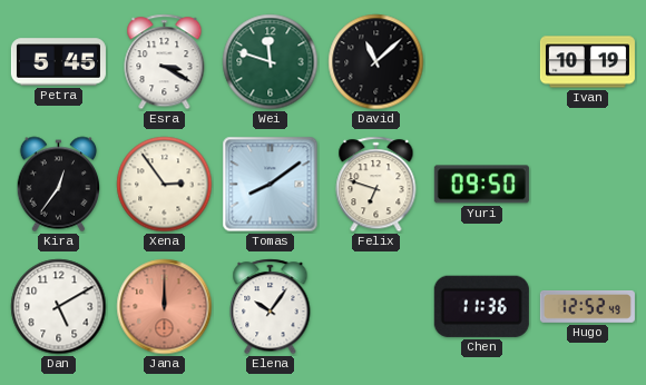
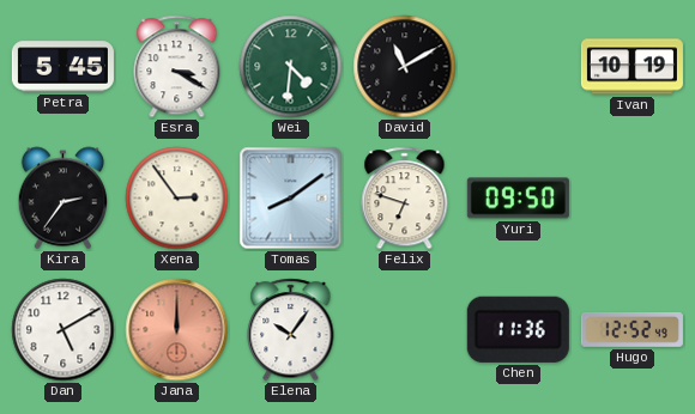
Wei: 11:48 -> 4:31
David: 11:08 -> 11:10
Kira: 12:36 -> 2:36
